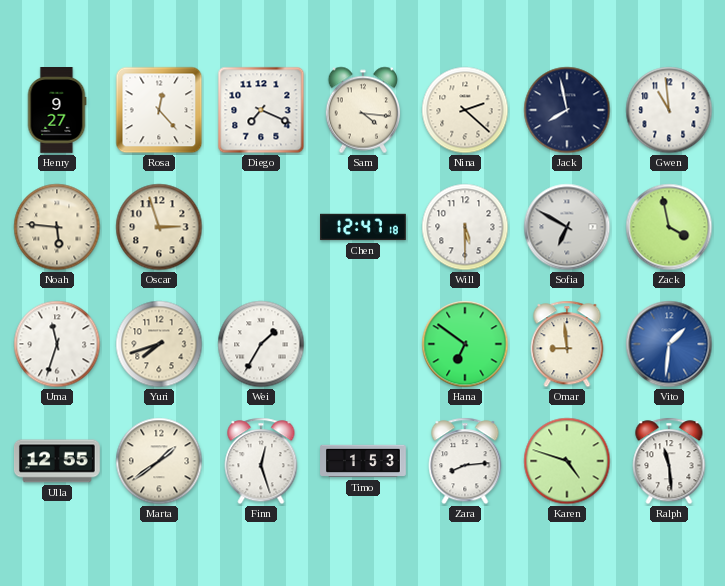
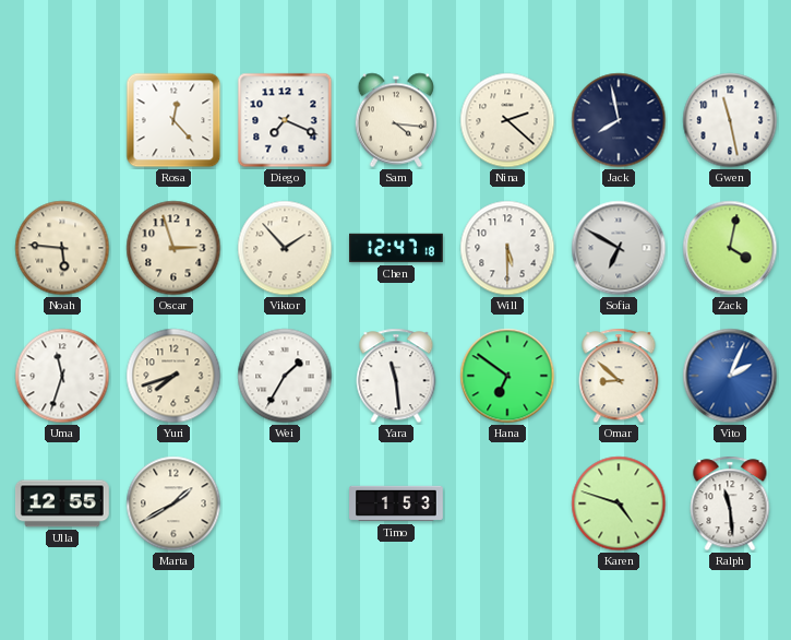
Henry: 9:27 -> none
Gwen: 10:59 -> 11:28
Viktor: none -> 1:53
Zack: 3:58 -> 4:02
Yara: none -> 11:29
Omar: 8:59 -> 8:52
Vito: 1:31 -> 2:04
Marta: 1:39 -> 1:40
Finn: 12:27 -> none
Zara: 8:14 -> none
